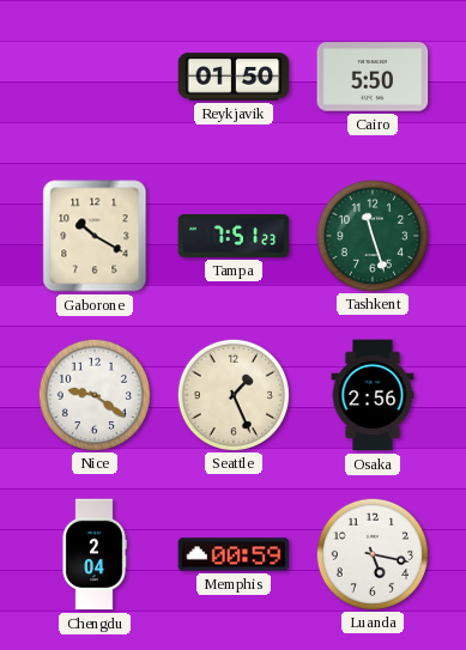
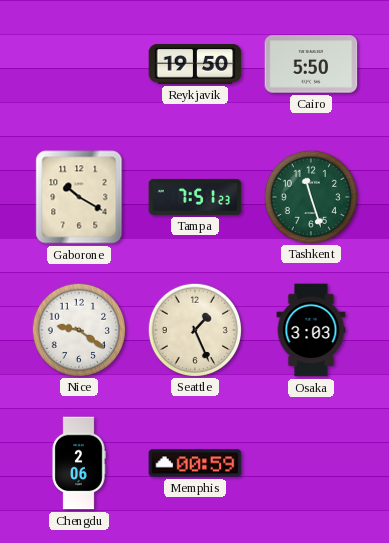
Reykjavik: 01:50 -> 19:50
Osaka: 2:56 -> 3:03
Chengdu: 2:04 -> 2:06
Luanda: 5:17 -> none
